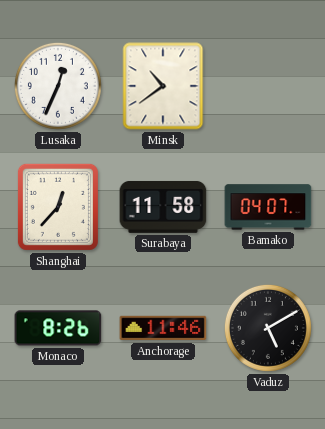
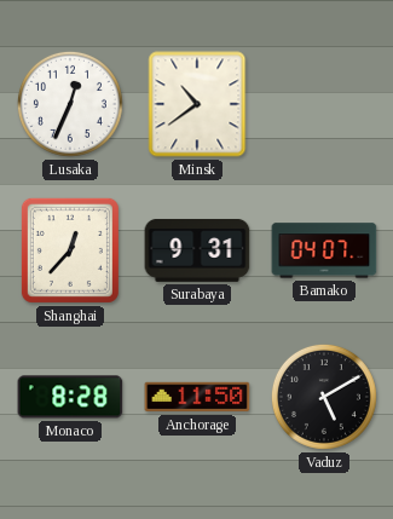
Surabaya: 11:58 -> 9:31
Monaco: 8:26 -> 8:28
Anchorage: 11:46 -> 11:50
